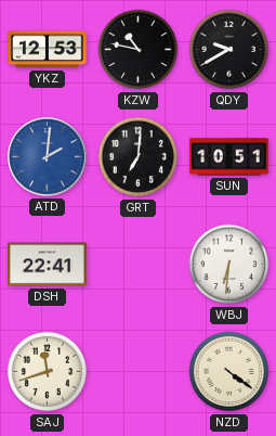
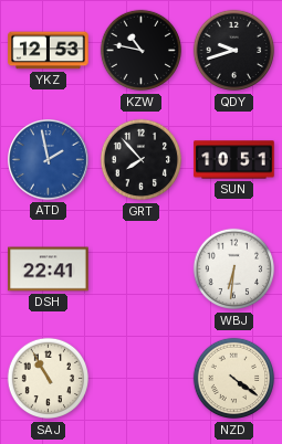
QDY: 9:40 -> 9:42
ATD: 2:01 -> 1:58
GRT: 7:01 -> 7:53
SAJ: 11:42 -> 10:55
